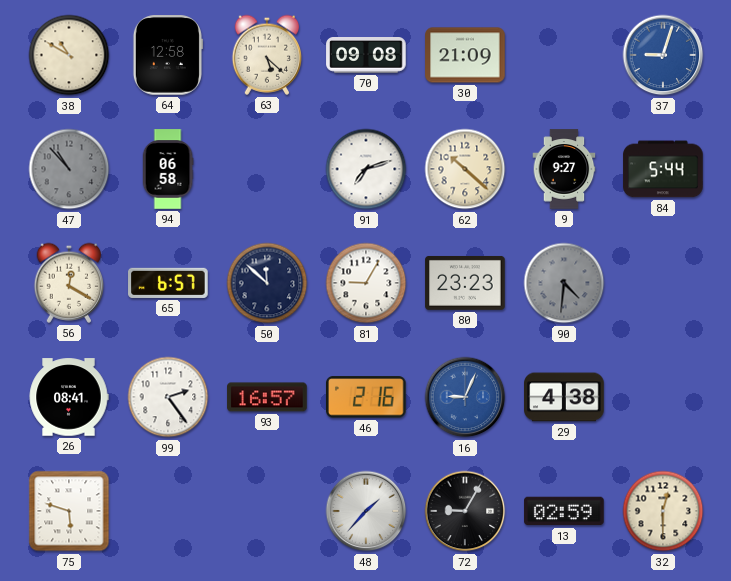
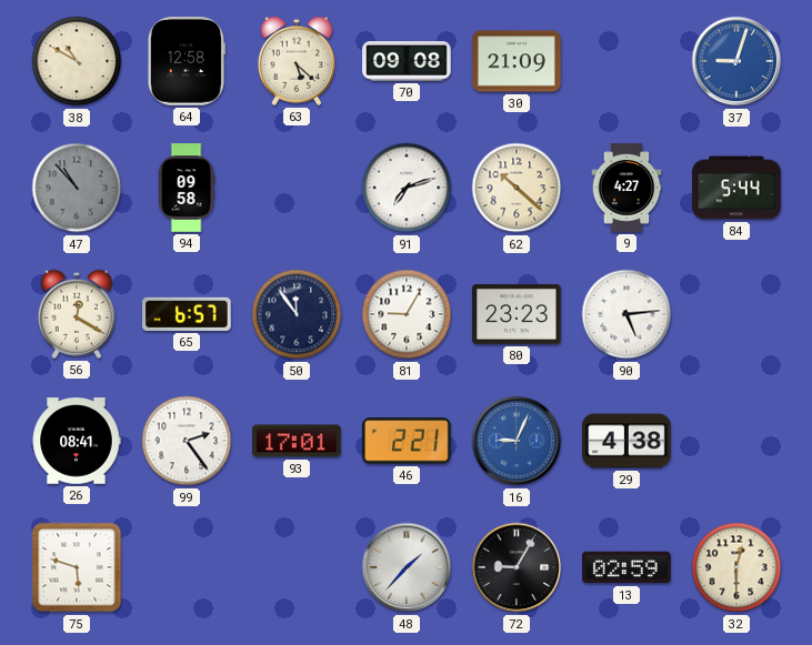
94: 06:58 -> 09:58
9: 9:27 -> 4:27
50: 11:52 -> 11:54
90: 4:31 -> 5:14
90 dial: grey -> white
93: 16:57 -> 17:01
46: 2:16 -> 2:21
